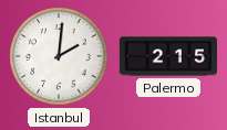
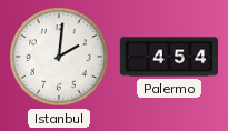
Palermo: 2:15 -> 4:54
